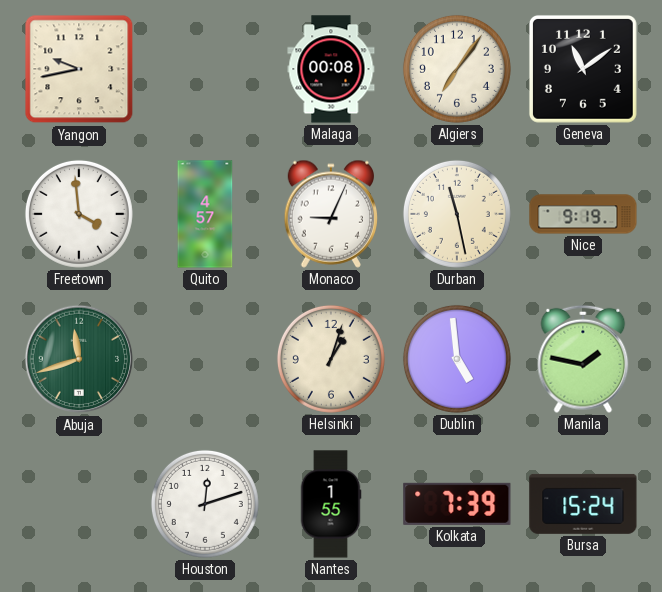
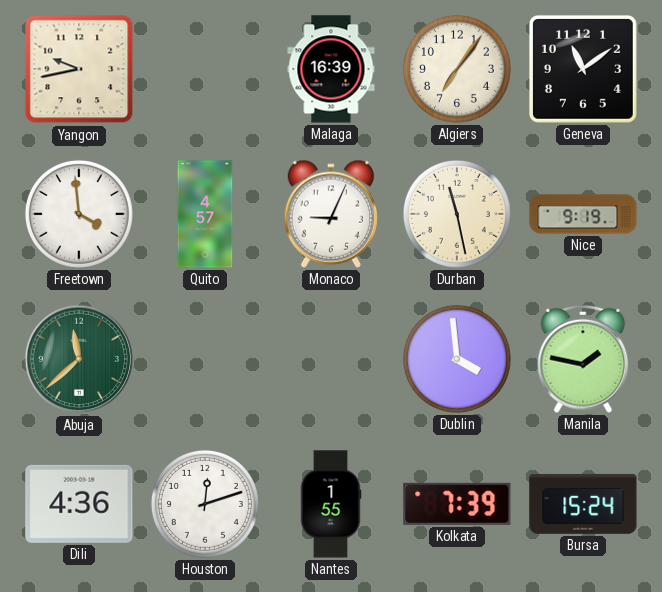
Malaga: 00:08 -> 16:39
Abuja: 11:42 -> 11:38
Helsinki: 1:03 -> none
Dublin: 4:59 -> 3:59
Dili: none -> 4:36
